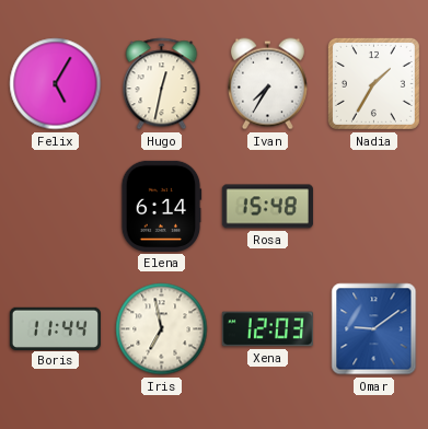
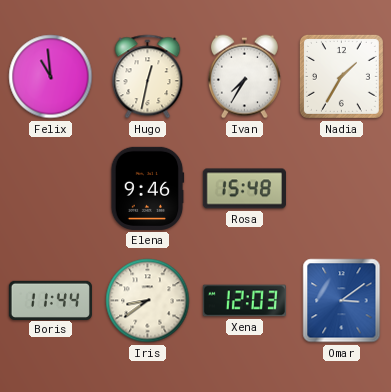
Felix: 5:05 -> 10:59
Elena: 6:14 -> 9:46
Iris: 6:58 -> 8:39
Omar: 9:09 -> 3:09
